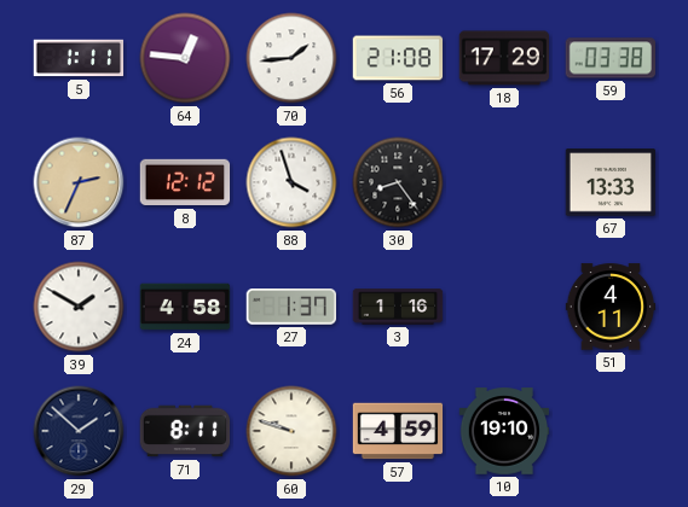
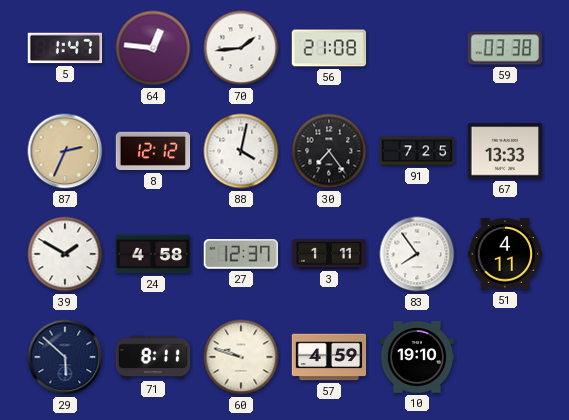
5: 1:11 -> 1:47
18: 17:29 -> none
88: 3:57 -> 4:02
30: 8:24 -> 7:24
91: none -> 7:25
27: 1:37 -> 12:37
3: 1:16 -> 1:11
83: none -> 7:54
29: 1:52 -> 5:52
